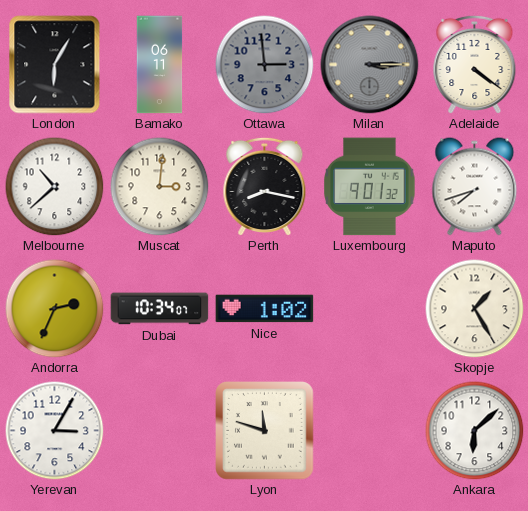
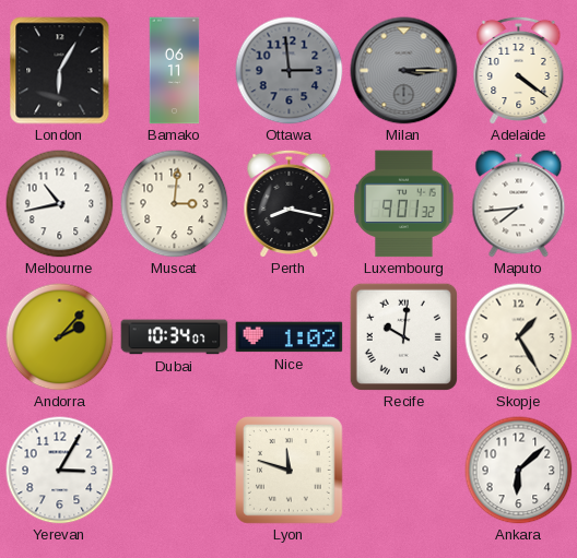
Melbourne: 10:38 -> 10:43
Maputo: 7:42 -> 7:44
Andorra: 2:34 -> 2:07
Recife: none -> 10:01
